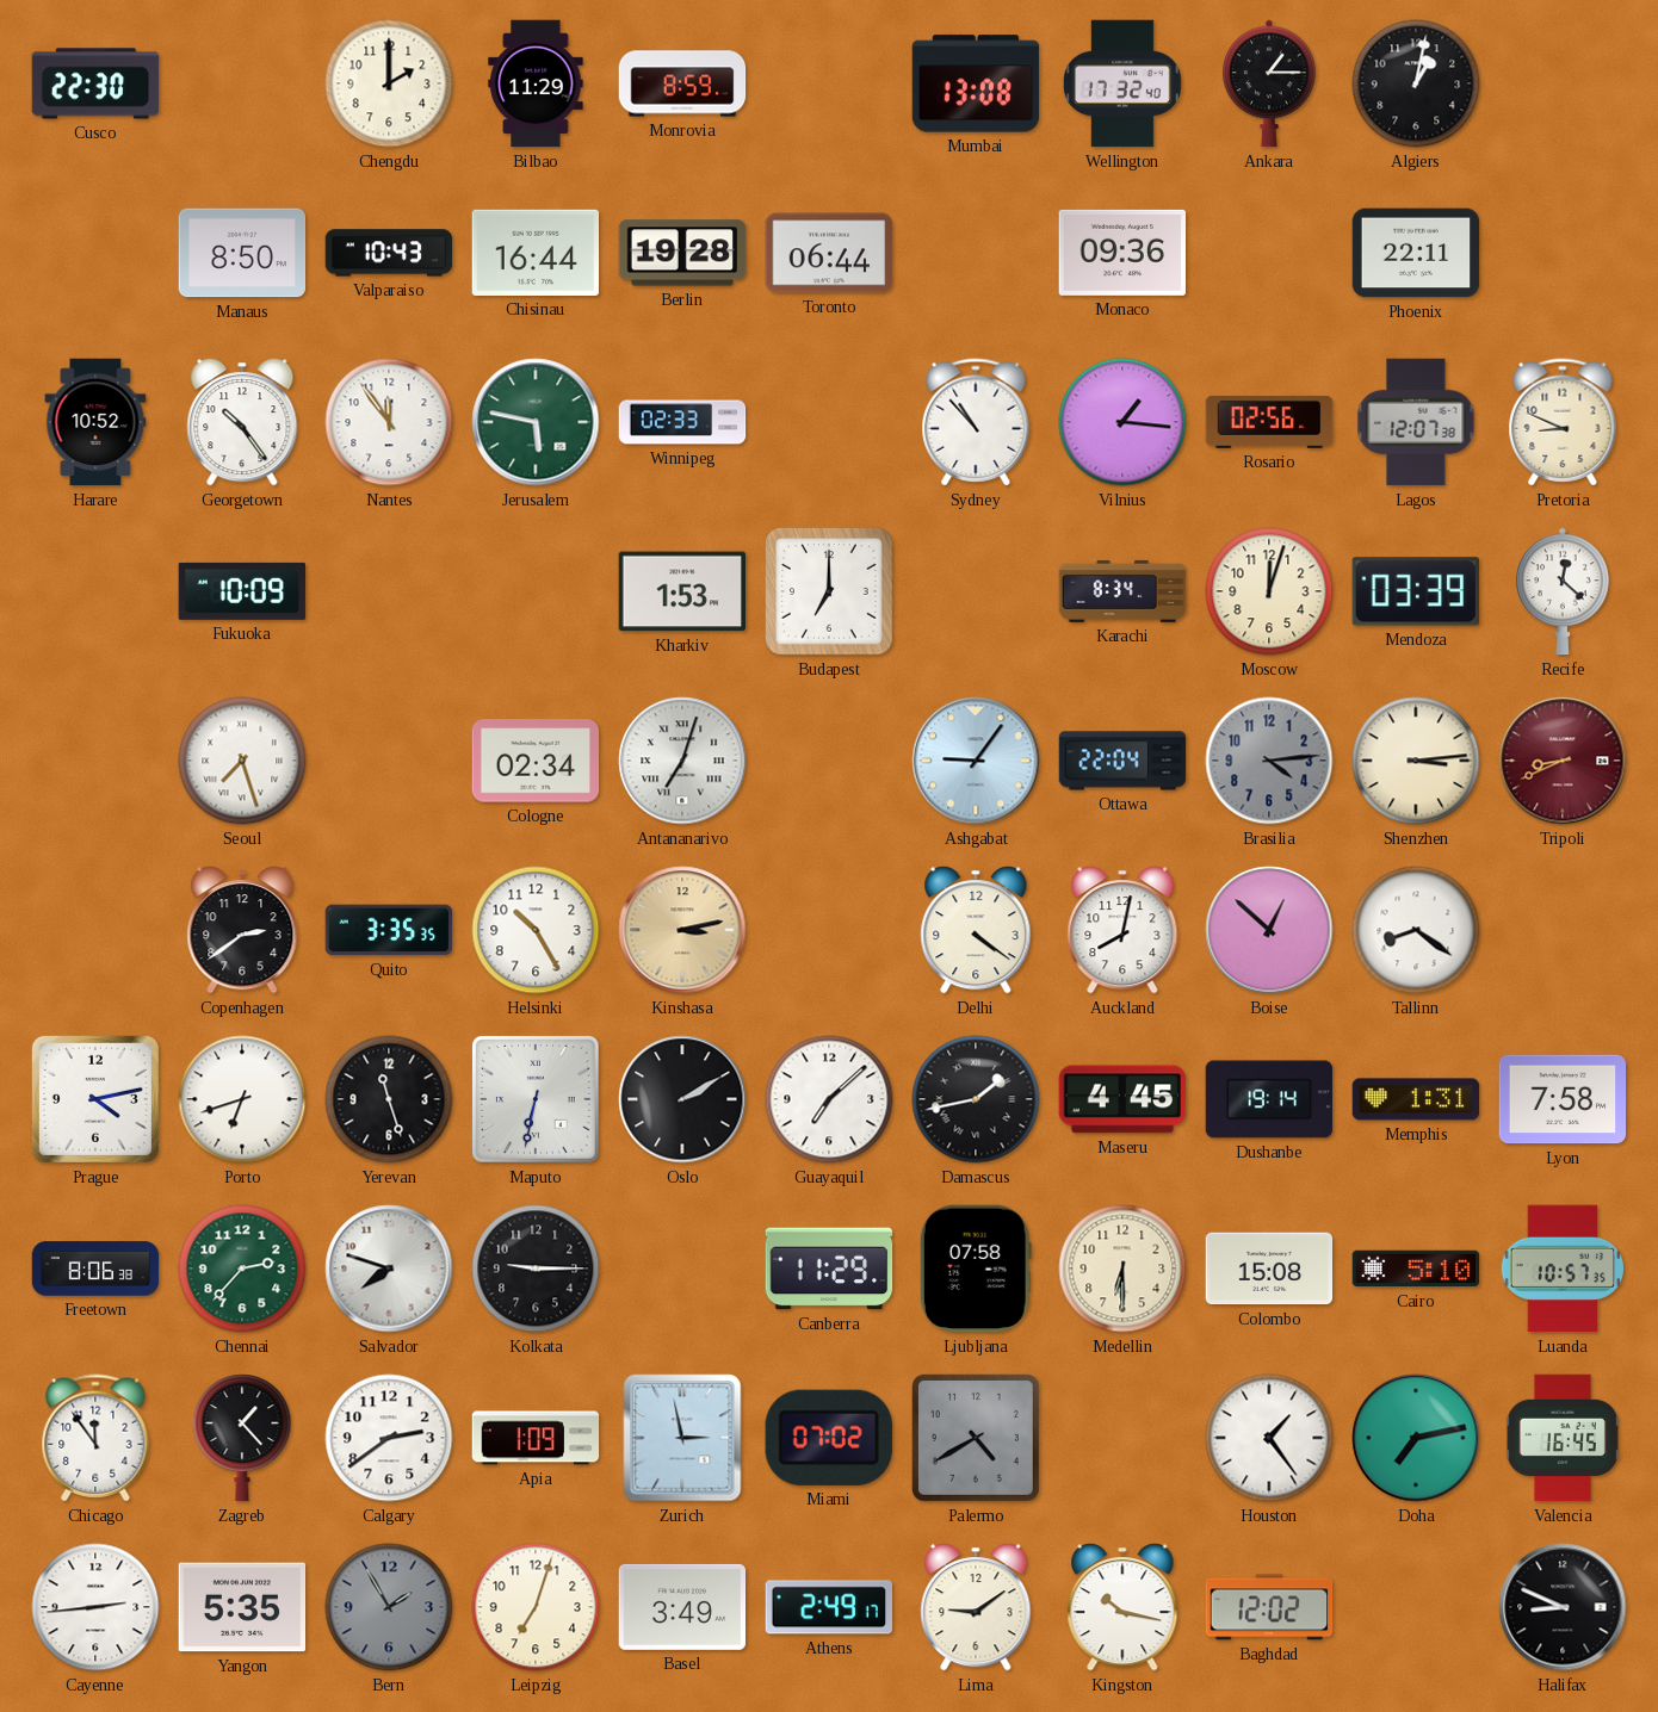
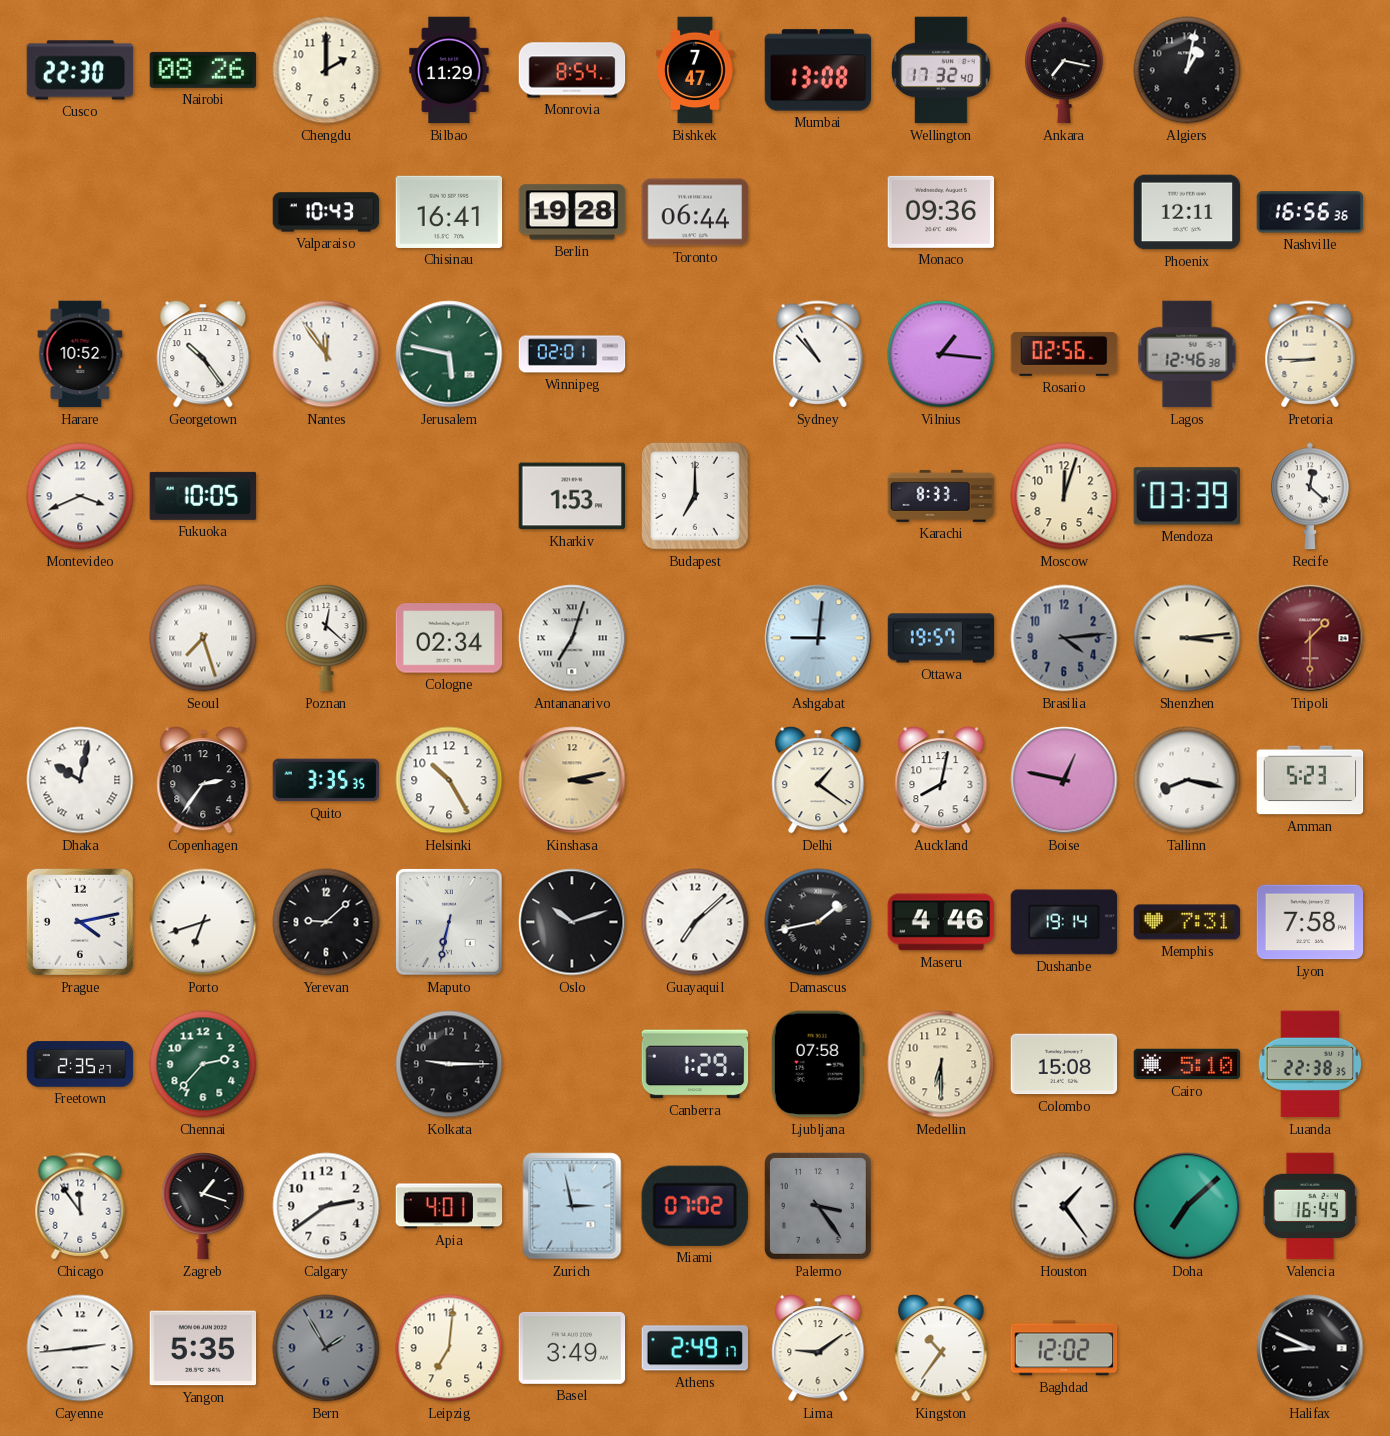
Nairobi: none -> 08:26
Monrovia: 8:59 -> 8:54
Bishkek: none -> 7:47
Ankara: 1:15 -> 7:17
Manaus: 8:50 -> none
Chisinau: 16:44 -> 16:41
Phoenix: 22:11 -> 12:11
Nashville: none -> 16:56
Winnipeg: 02:33 -> 02:01
Lagos: 12:07 -> 12:46
Pretoria: 8:49 -> 8:45
Montevideo: none -> 3:41
Fukuoka: 10:09 -> 10:05
Karachi: 8:34 -> 8:33
Poznan: none -> 12:22
Ashgabat: 9:06 -> 9:01
Ottawa: 22:04 -> 19:57
Tripoli: 8:41 -> 1:30
Dhaka: none -> 10:02
Copenhagen: 2:39 -> 2:36
Delhi: 4:21 -> 1:21
Boise: 12:52 -> 12:47
Tallinn: 8:21 -> 8:17
Amman: none -> 5:23
Yerevan: 11:27 -> 9:08
Oslo: 2:10 -> 10:12
Maseru: 4:45 -> 4:46
Memphis: 1:31 -> 7:31
Freetown: 8:06 -> 2:35
Salvador: 7:48 -> none
Canberra: 11:29 -> 1:29
Luanda: 10:57 -> 22:38
Zagreb: 1:23 -> 1:18
Apia: 1:09 -> 4:01
Palermo: 4:40 -> 3:24
Doha: 7:13 -> 7:08
Leipzig: 7:03 -> 7:01
Kingston: 10:17 -> 10:36
